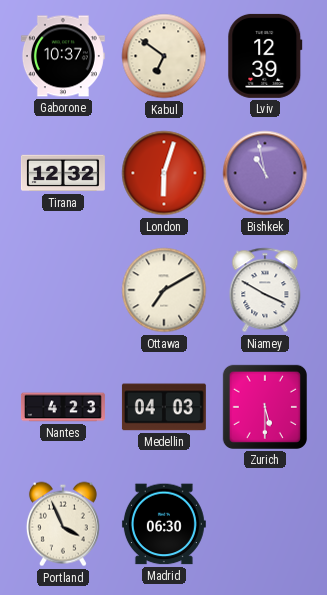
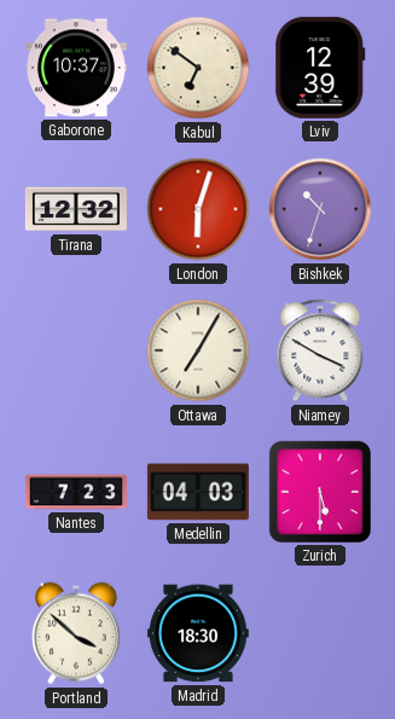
Bishkek: 10:58 -> 10:33
Ottawa: 7:10 -> 7:05
Nantes: 4:23 -> 7:23
Portland: 3:56 -> 3:52
Madrid: 06:30 -> 18:30
